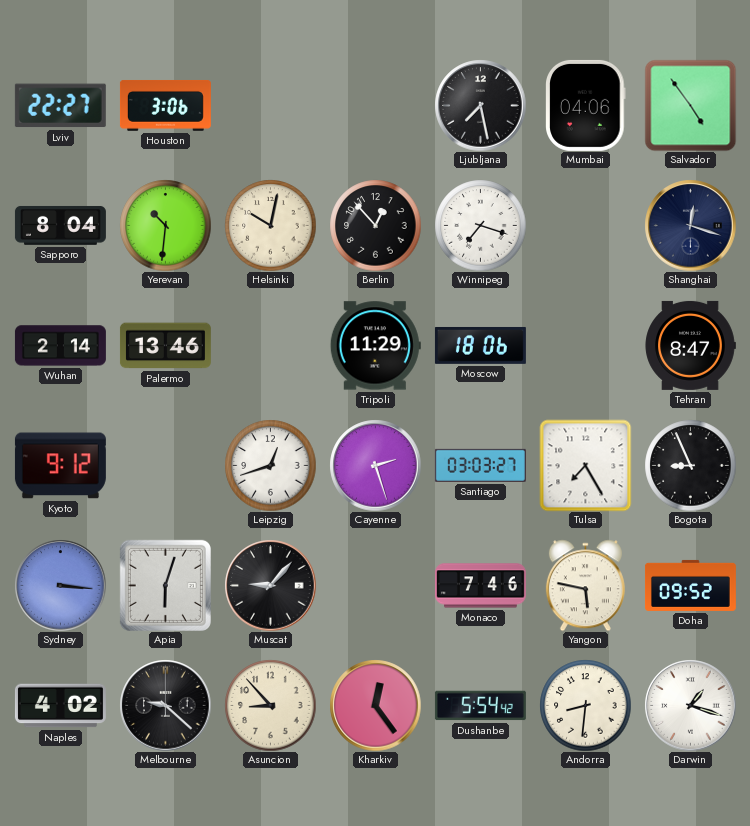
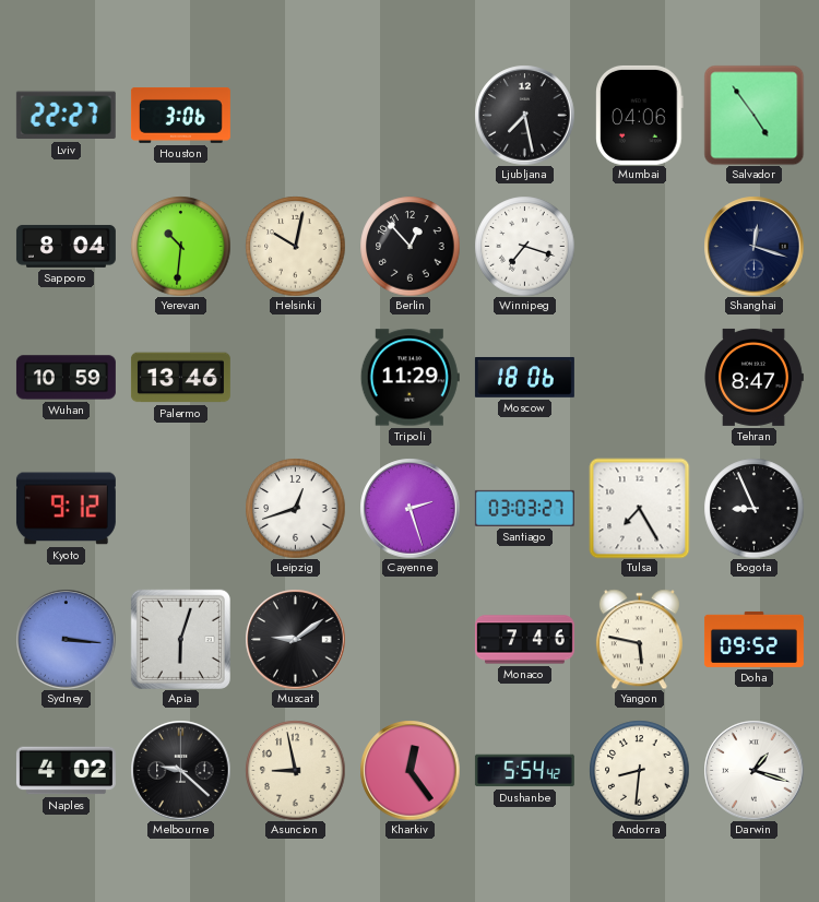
Wuhan: 2:14 -> 10:59
Muscat: 9:07 -> 9:09
Asuncion: 8:53 -> 8:58
